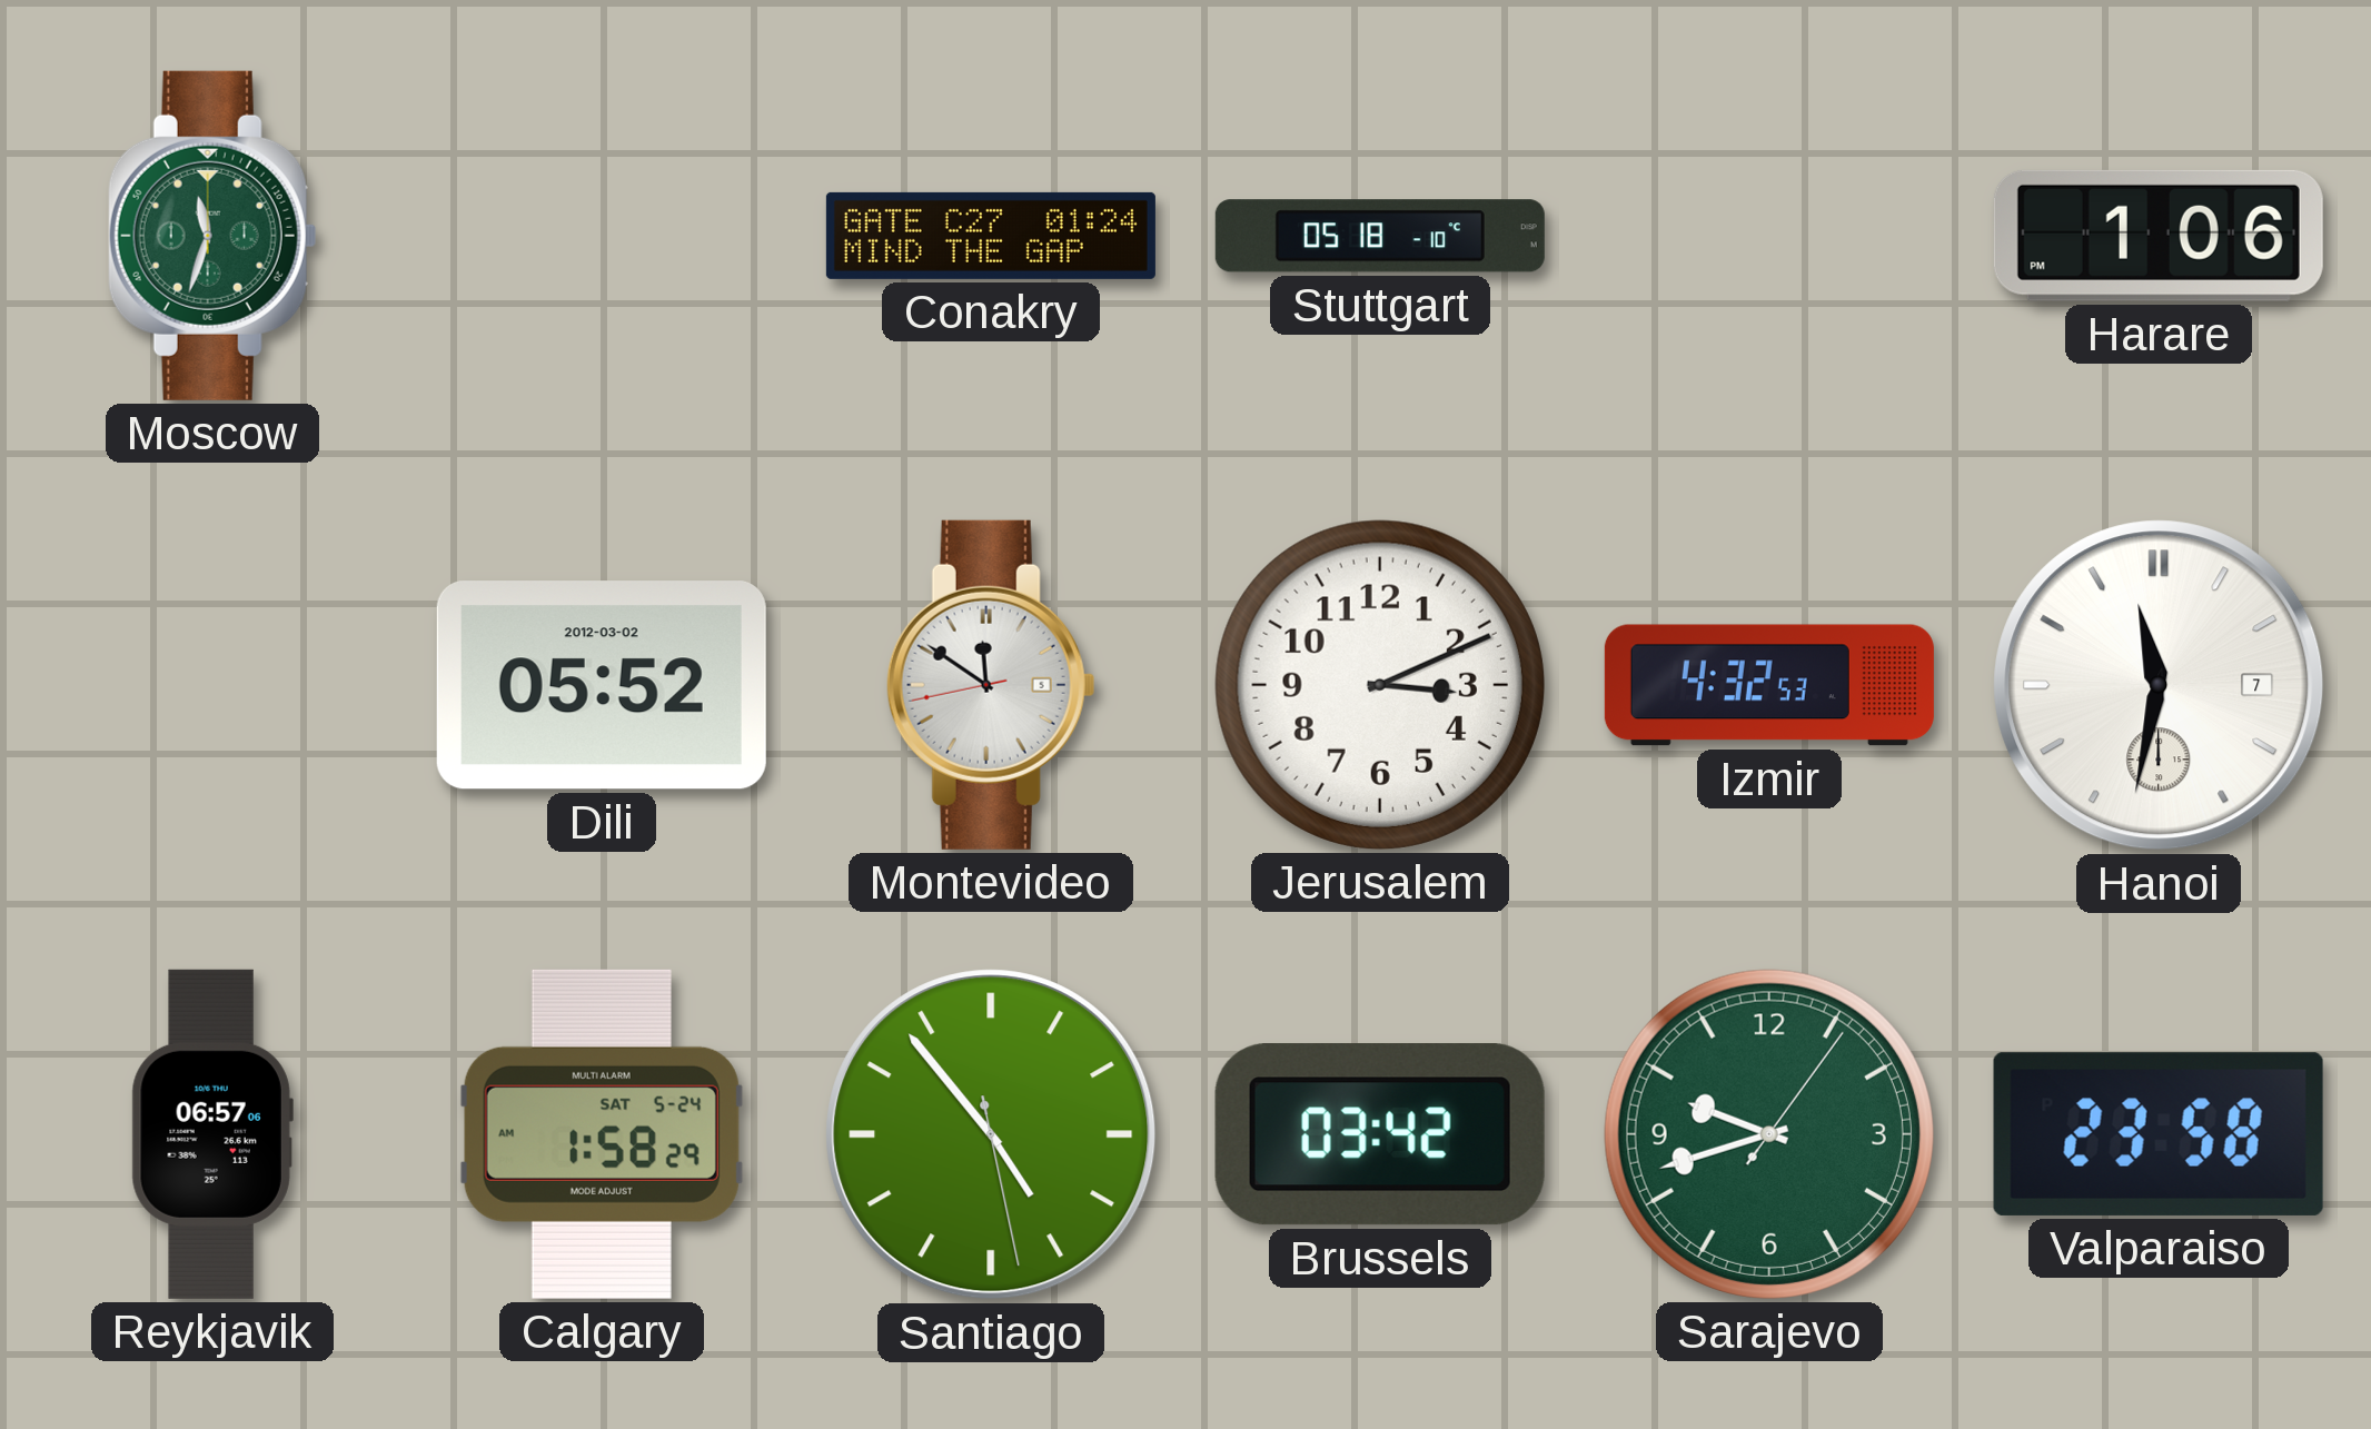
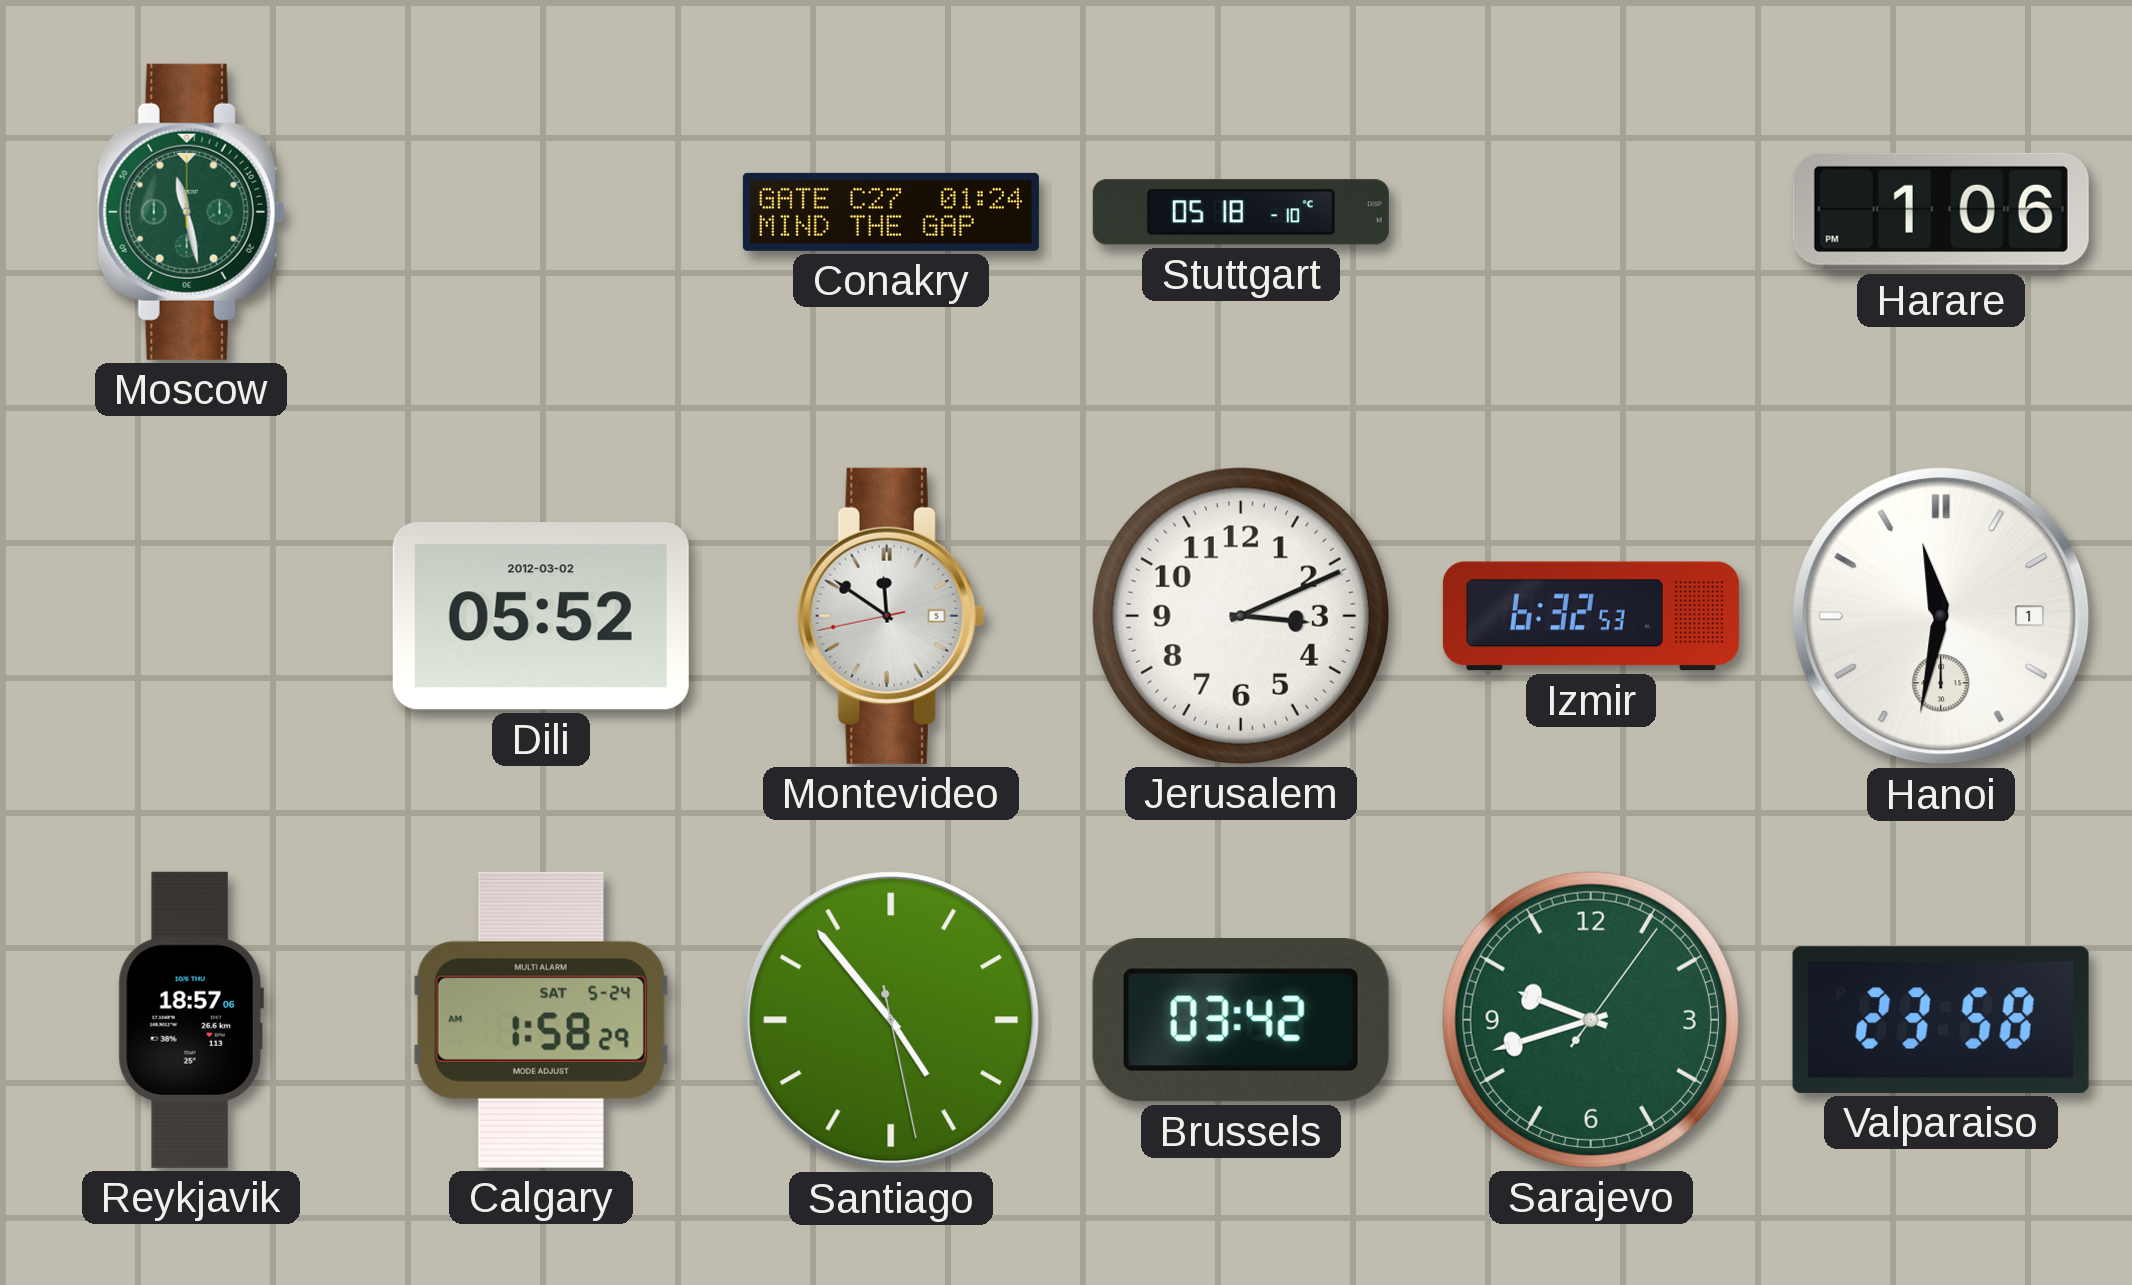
Moscow: 11:33 -> 11:28
Izmir: 4:32 -> 6:32
Hanoi date: 7 -> 1
Reykjavik: 06:57 -> 18:57
